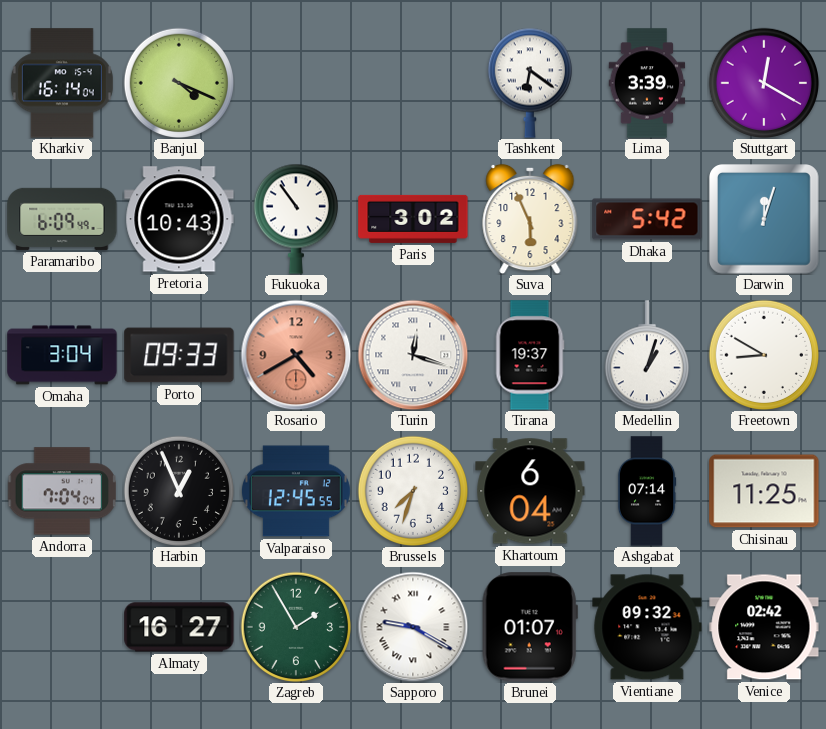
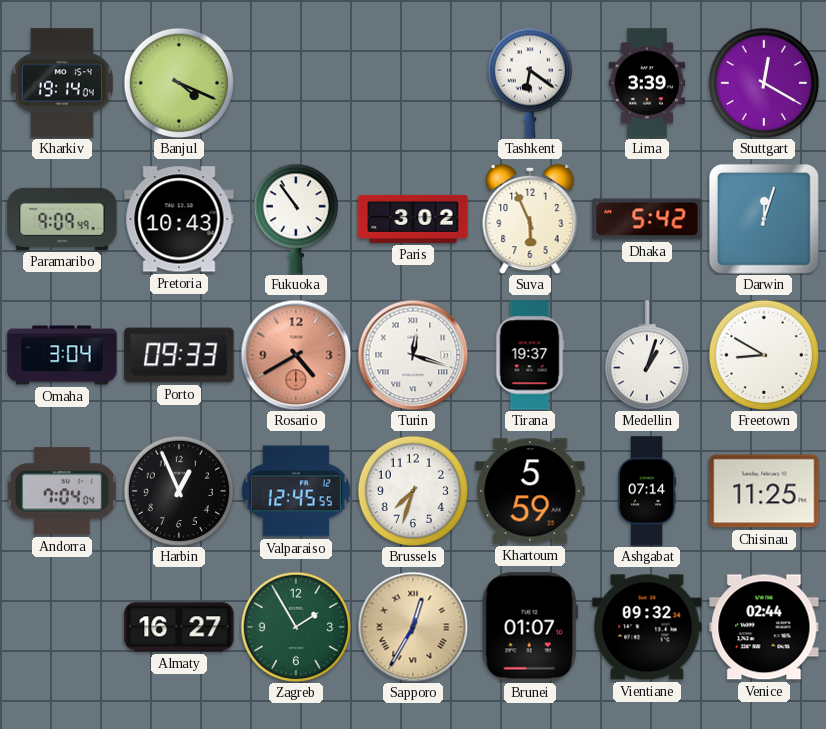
Kharkiv: 16:14 -> 19:14
Paramaribo: 6:09 -> 9:09
Khartoum: 6:04 -> 5:59
Sapporo: 9:20 -> 12:35
Sapporo dial: white -> champagne
Venice: 02:42 -> 02:44
